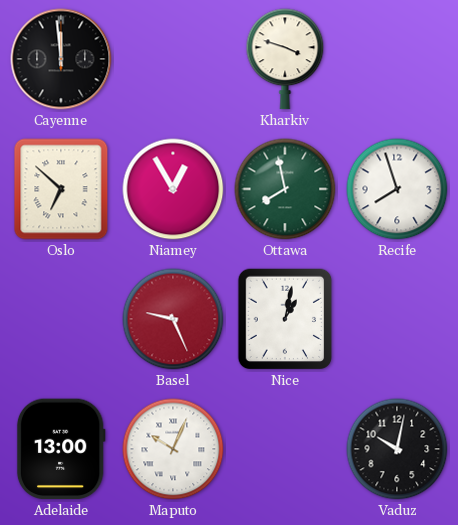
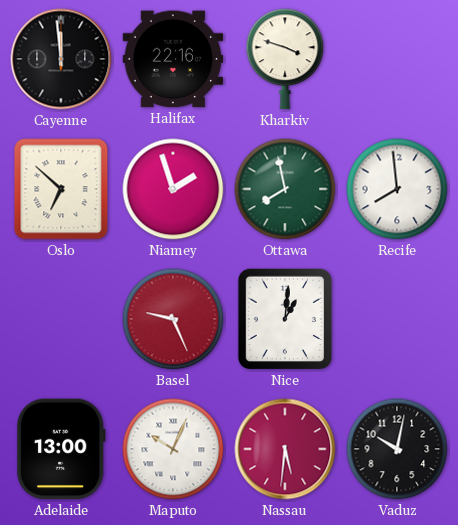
Halifax: none -> 22:16
Niamey: 12:55 -> 1:57
Recife: 7:57 -> 7:59
Nice: 1:02 -> 1:01
Nassau: none -> 5:31
